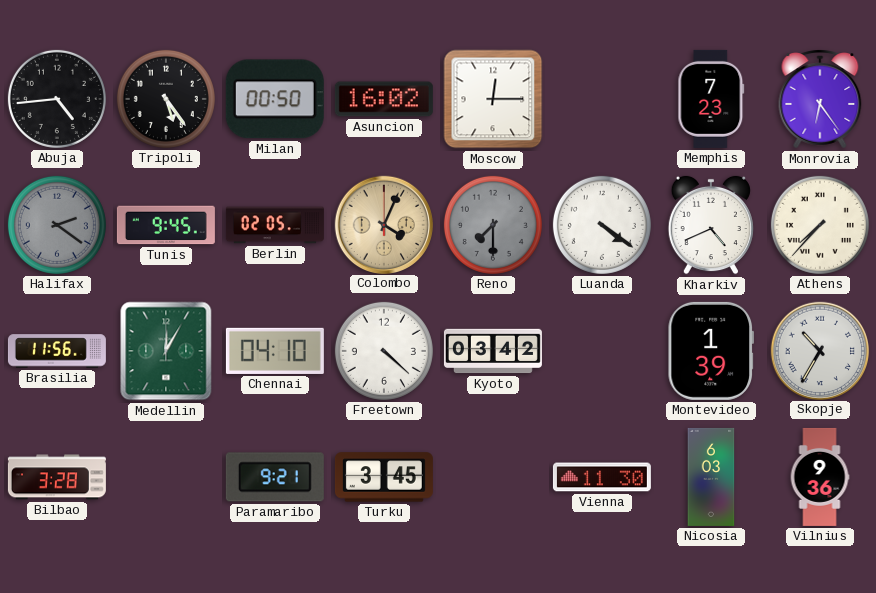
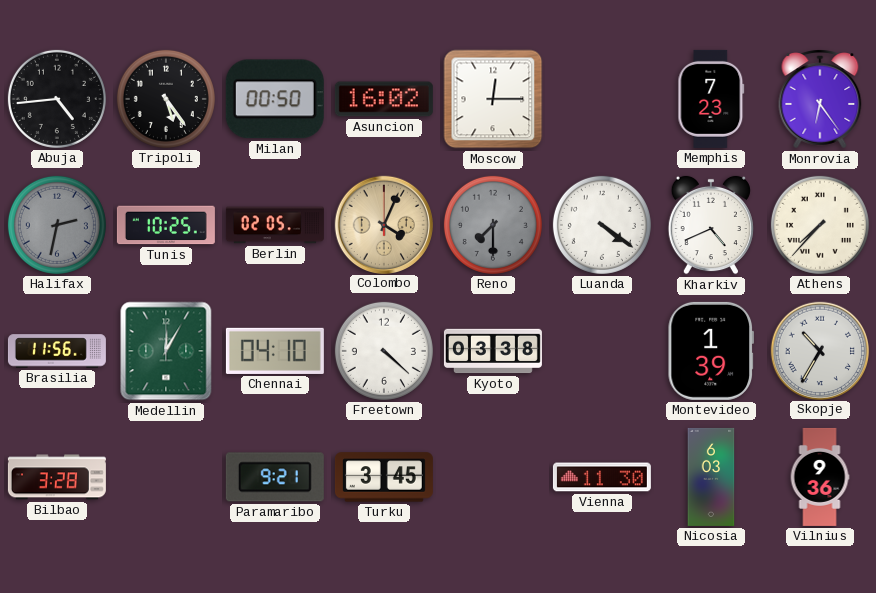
Halifax: 2:21 -> 2:32
Tunis: 9:45 -> 10:25
Kyoto: 03:42 -> 03:38
